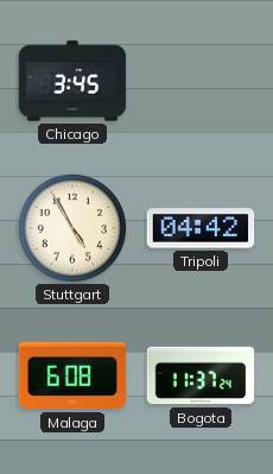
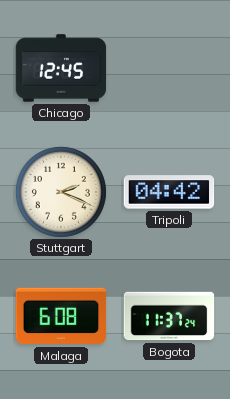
Chicago: 3:45 -> 12:45
Stuttgart: 4:55 -> 2:19
